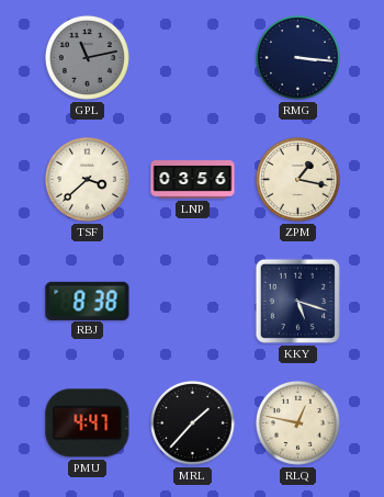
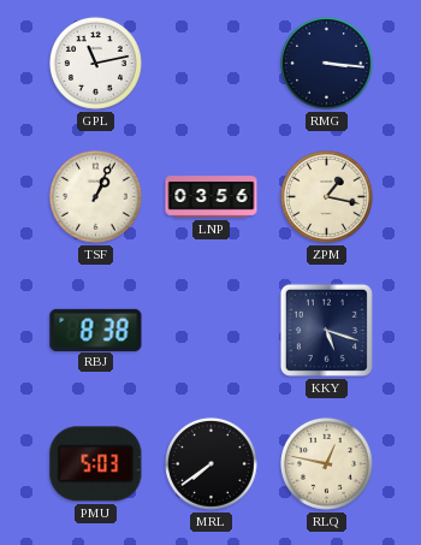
GPL dial: grey -> white
TSF: 3:38 -> 1:04
PMU: 4:47 -> 5:03
MRL: 1:37 -> 7:39
